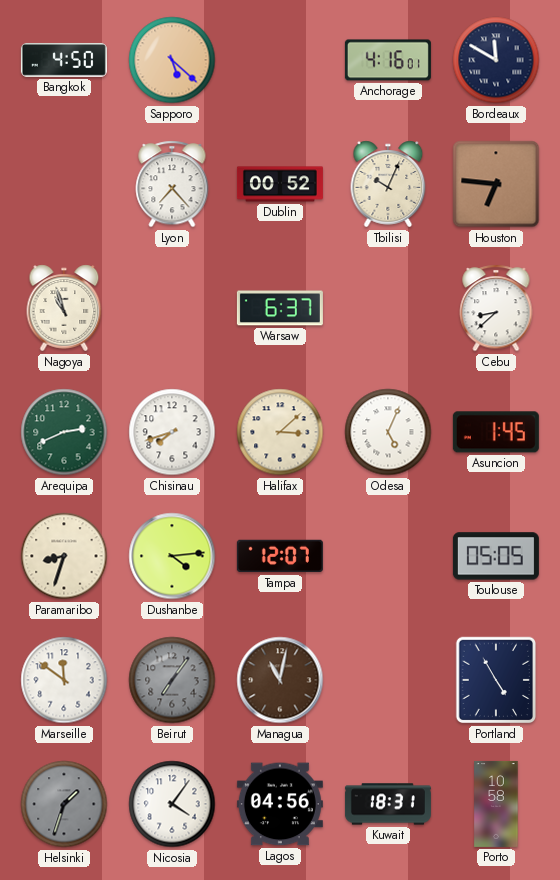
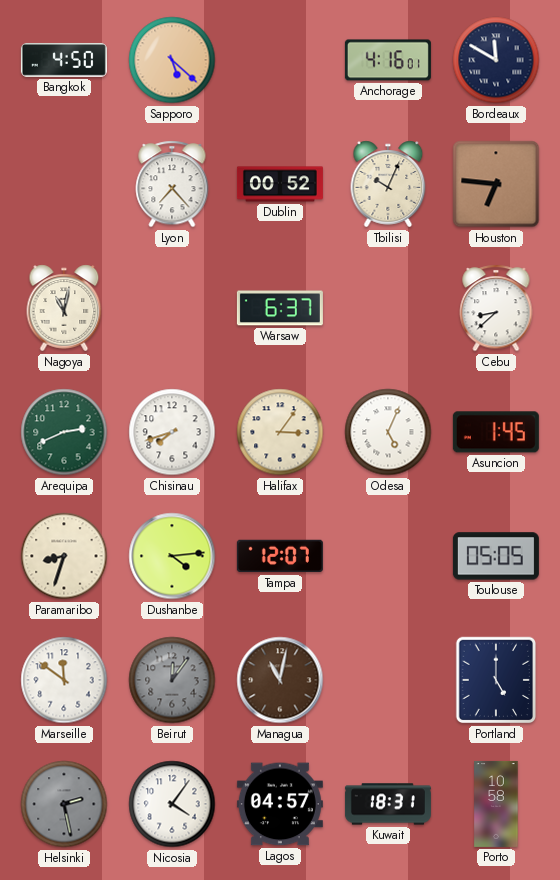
Nagoya: 10:57 -> 11:02
Halifax: 3:08 -> 3:06
Beirut: 7:06 -> 12:06
Portland: 4:55 -> 5:00
Helsinki: 1:33 -> 2:28
Lagos: 04:56 -> 04:57
